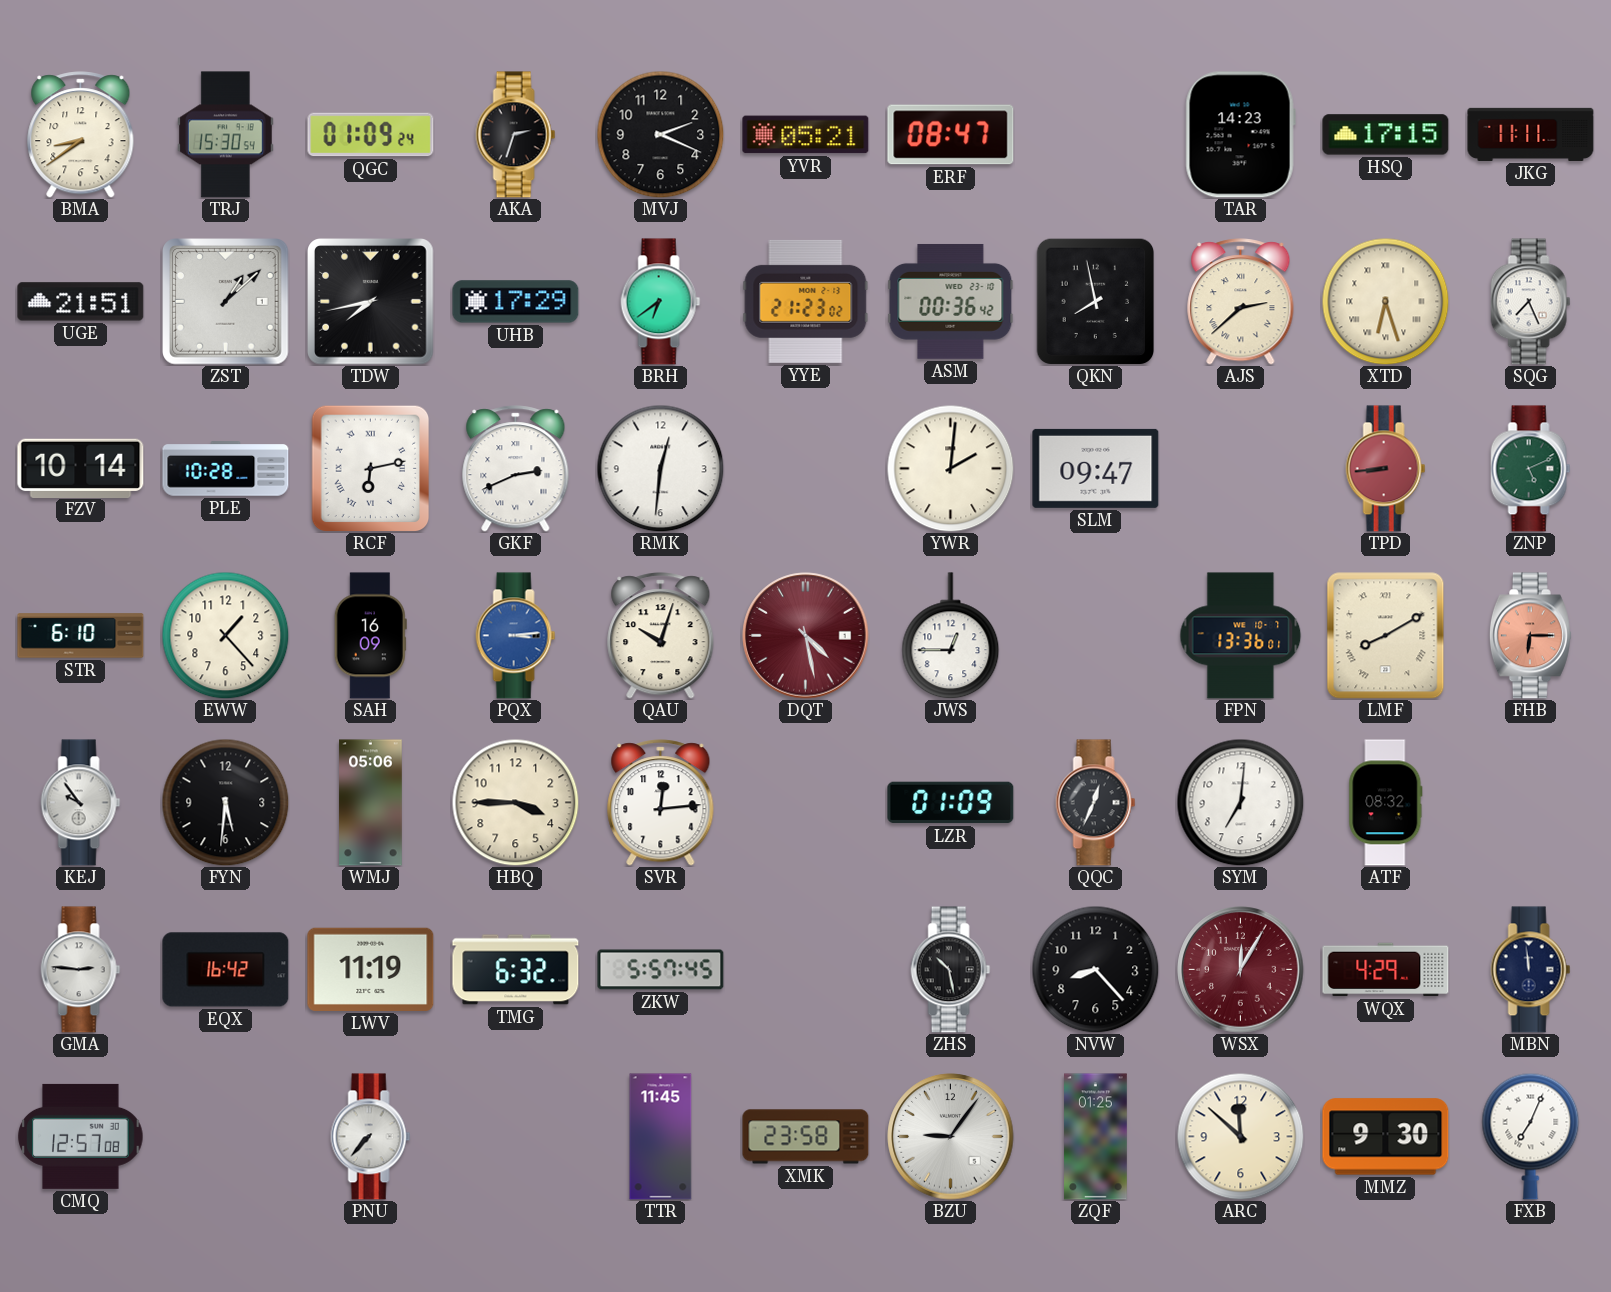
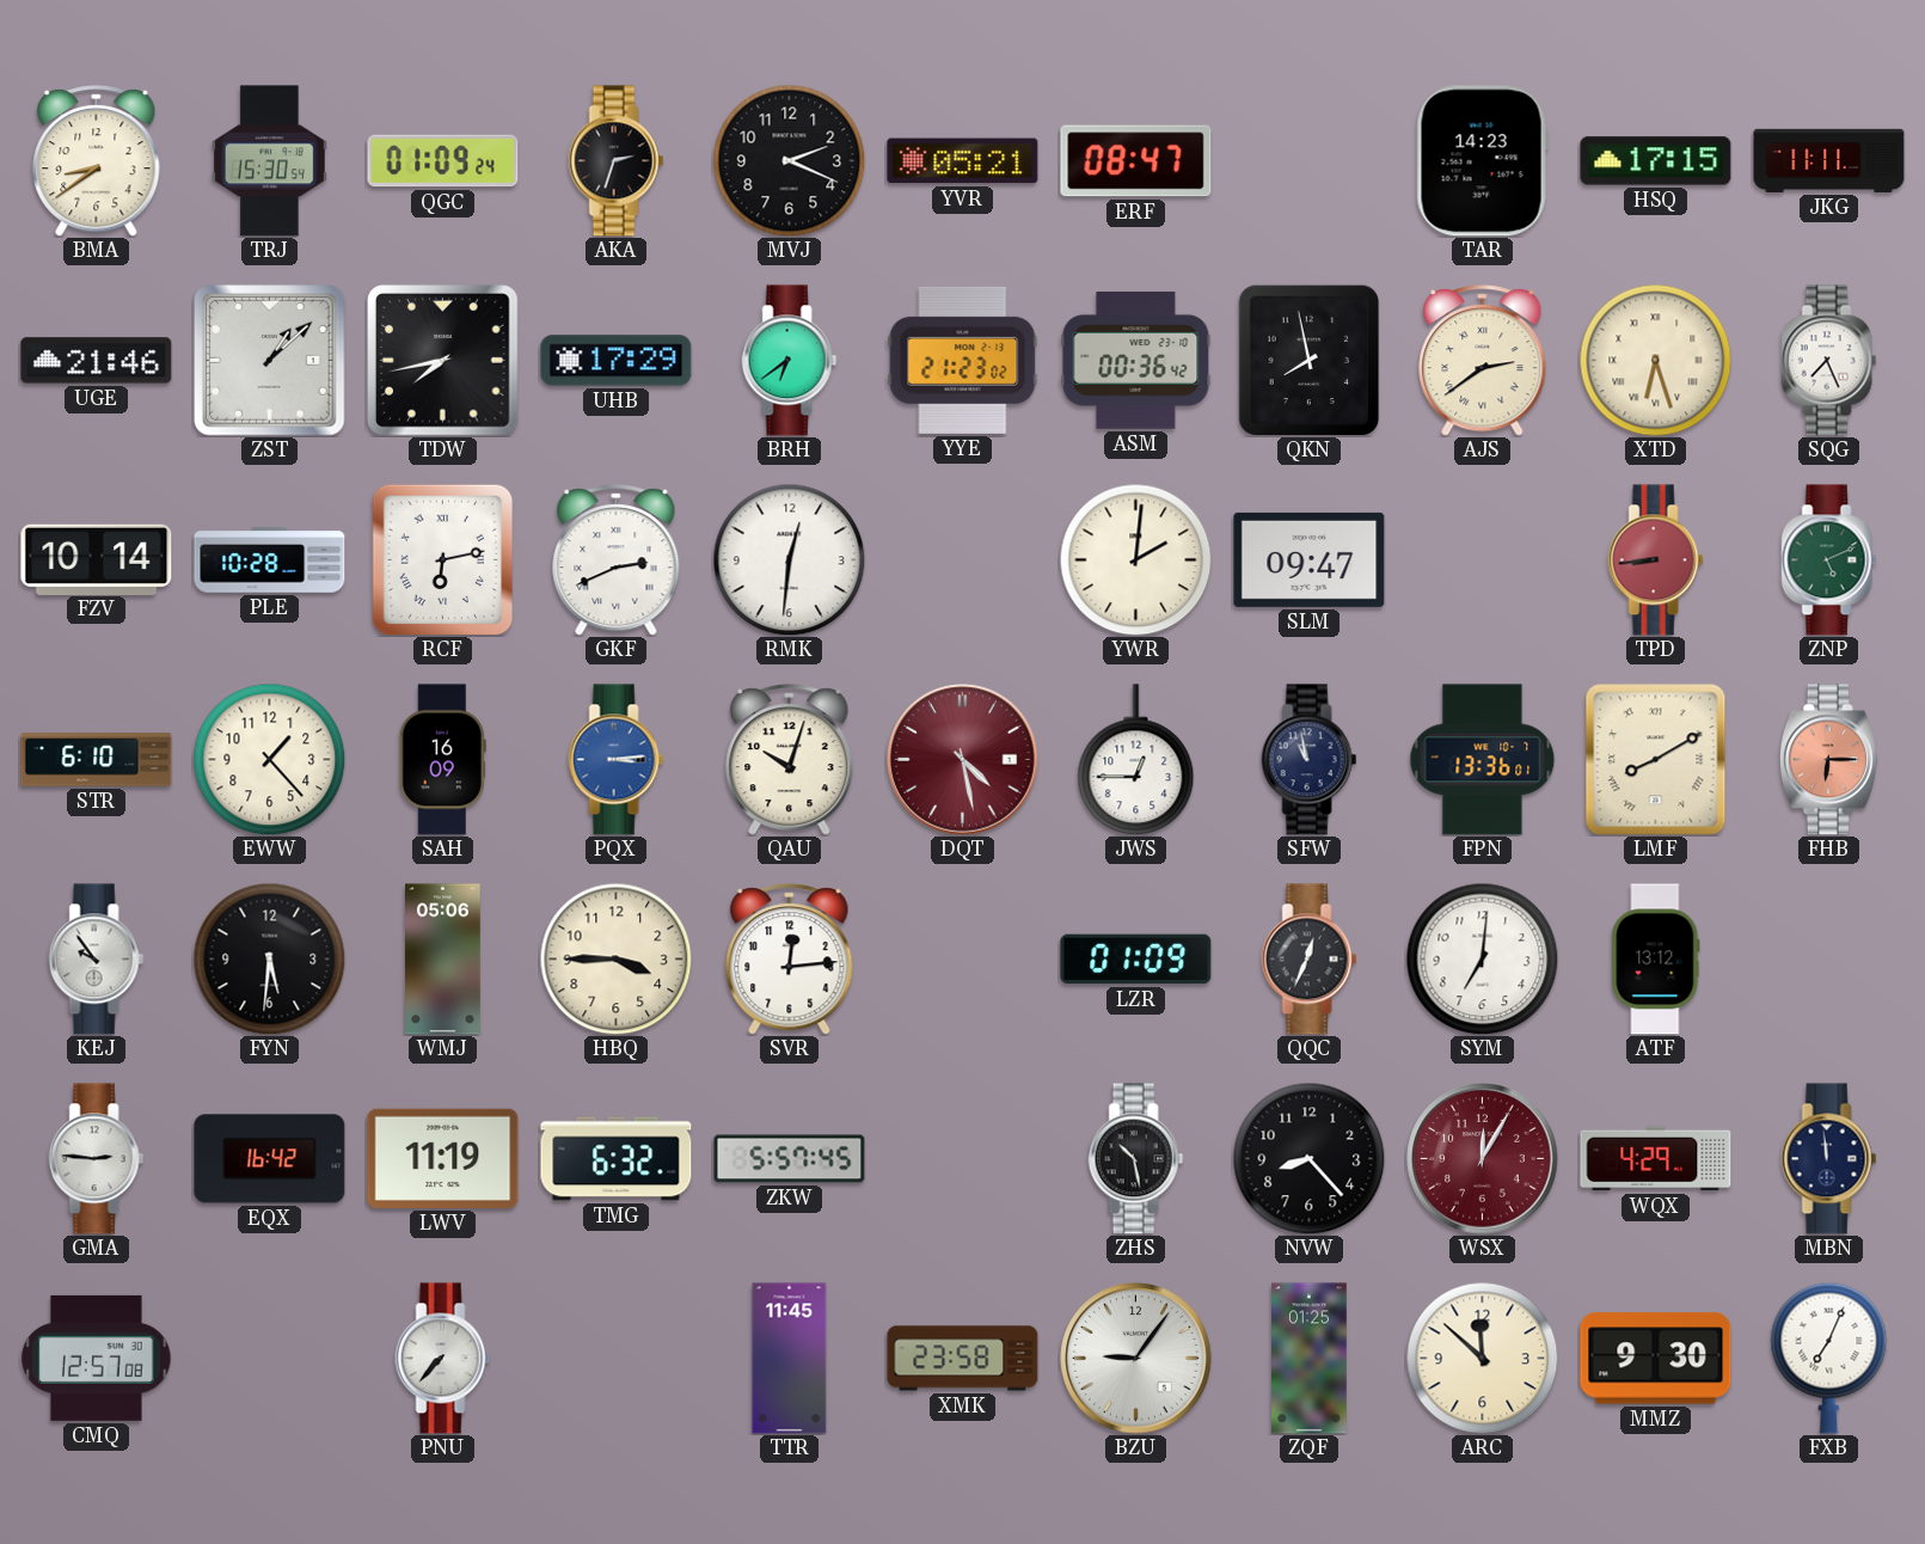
UGE: 21:51 -> 21:46
AJS: 2:38 -> 2:39
SFW: none -> 10:58
ATF: 08:32 -> 13:12
